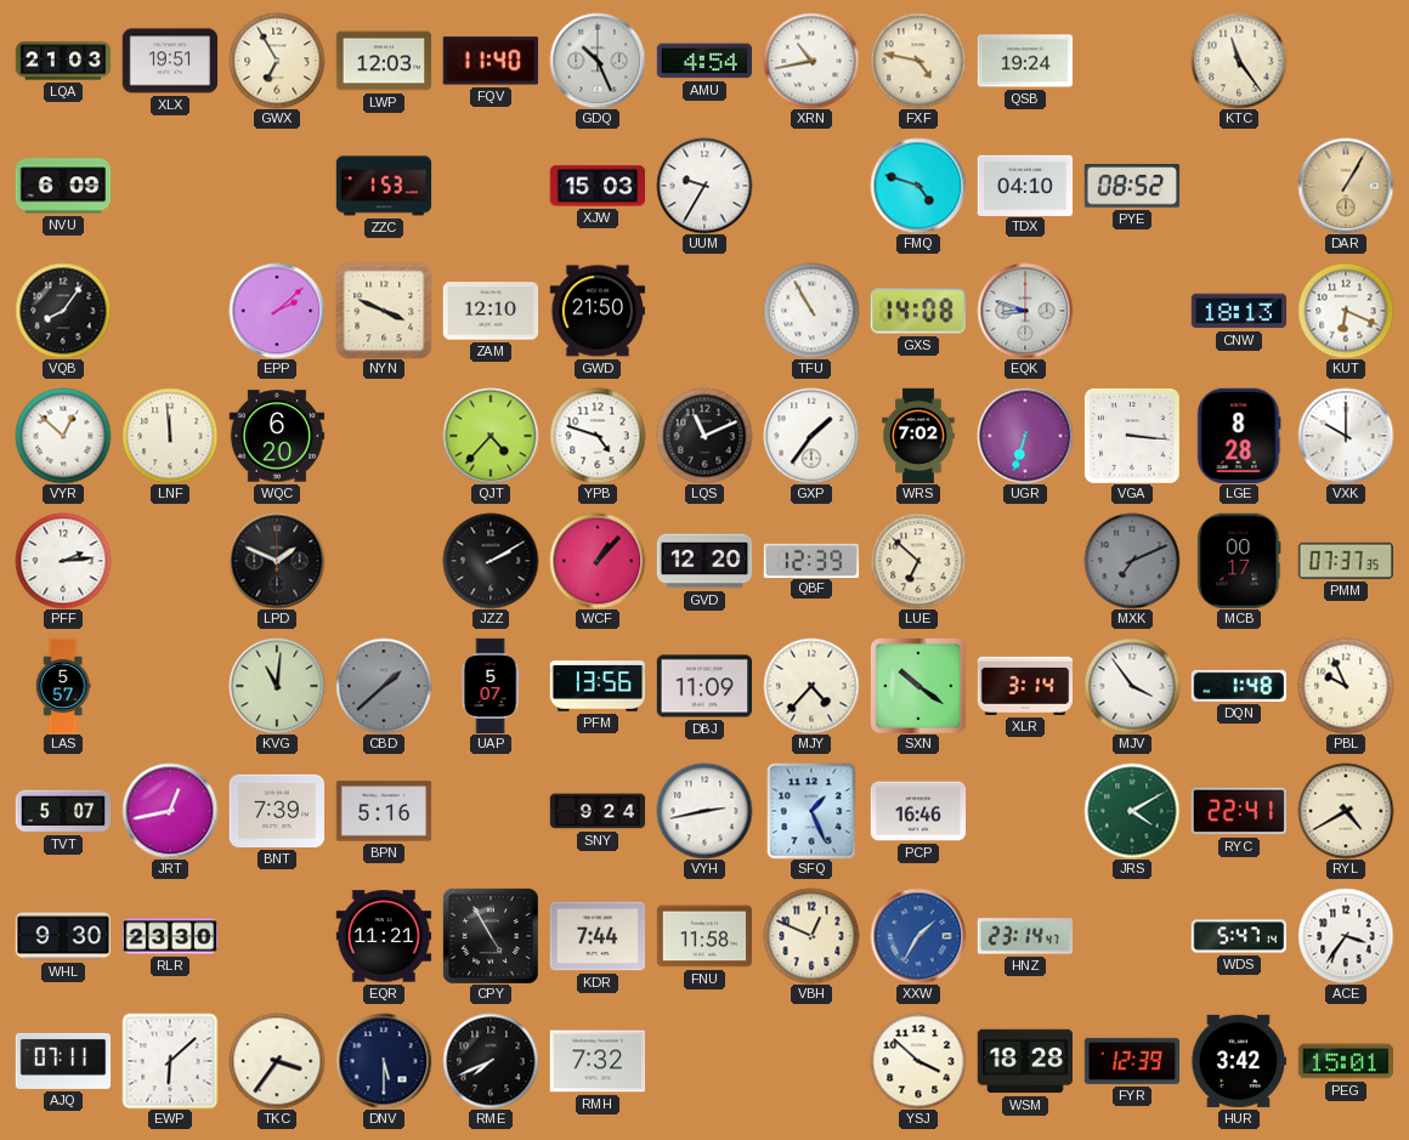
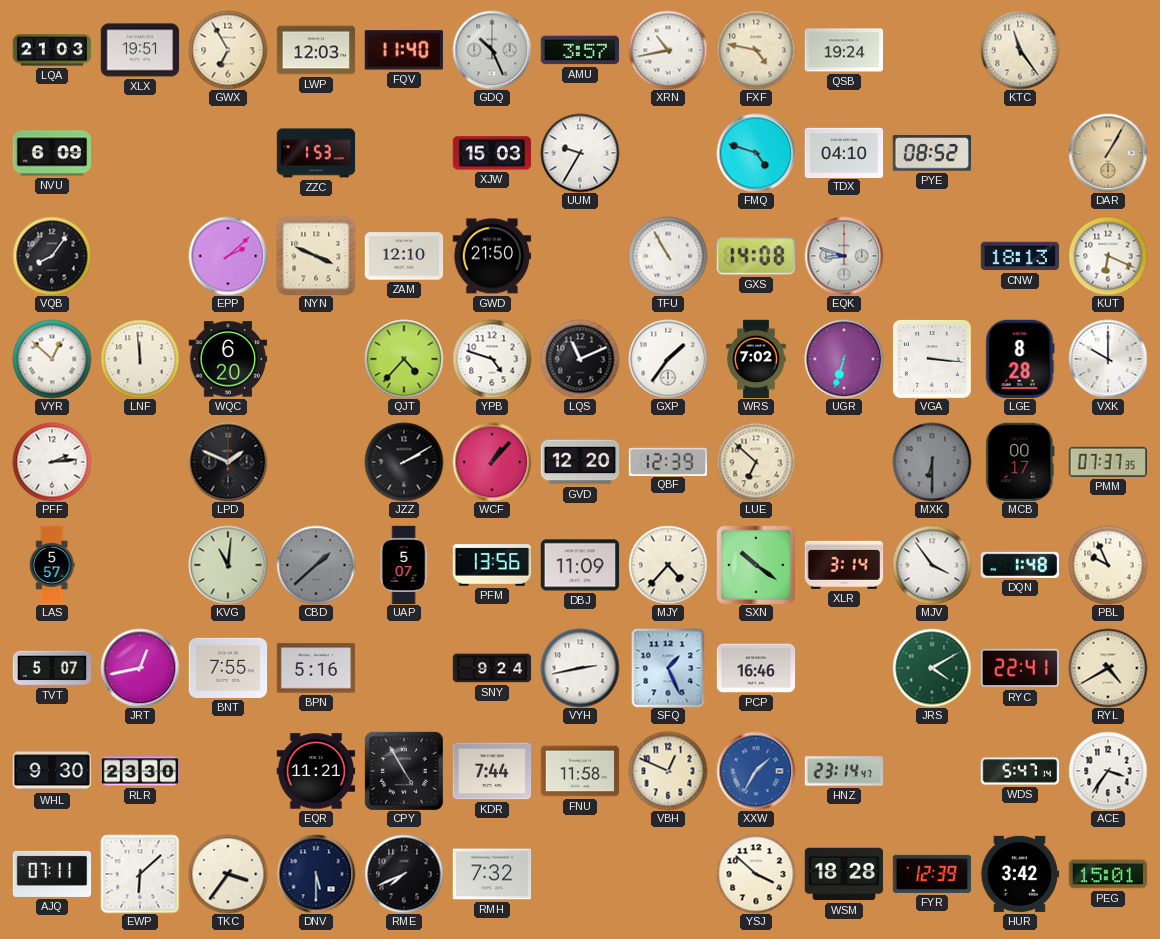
AMU: 4:54 -> 3:57
MXK: 7:11 -> 6:30
BNT: 7:39 -> 7:55
